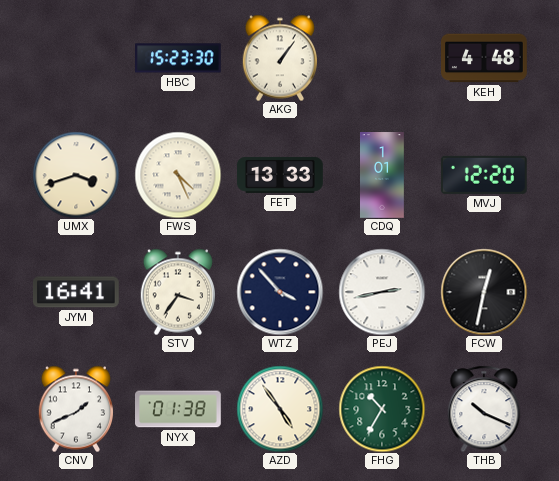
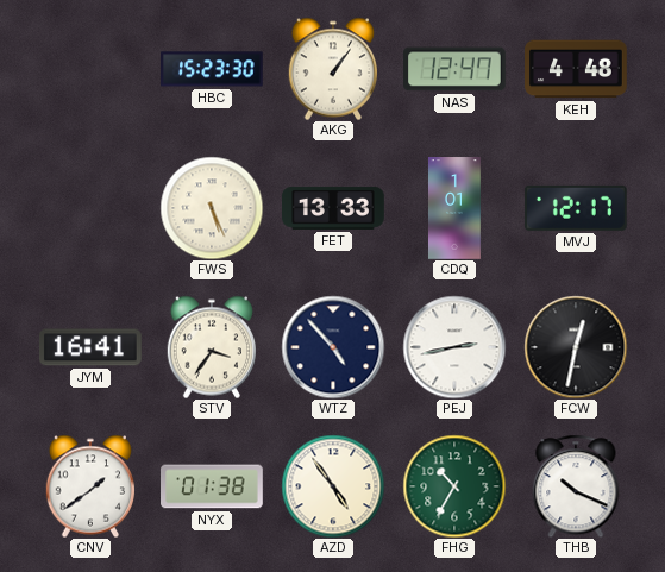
NAS: none -> 12:47
UMX: 3:42 -> none
FWS: 4:26 -> 5:26
MVJ: 12:20 -> 12:17
WTZ: 3:53 -> 4:53
CNV: 1:41 -> 1:39
